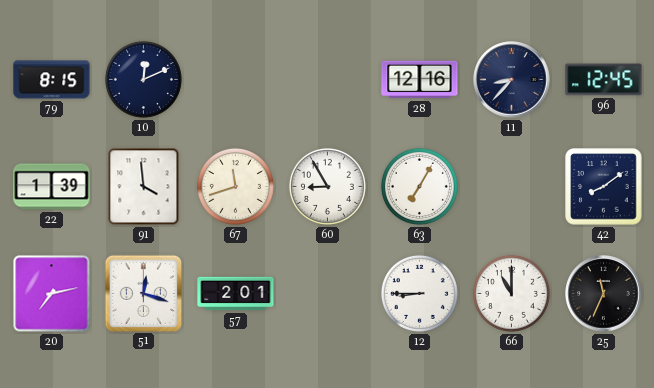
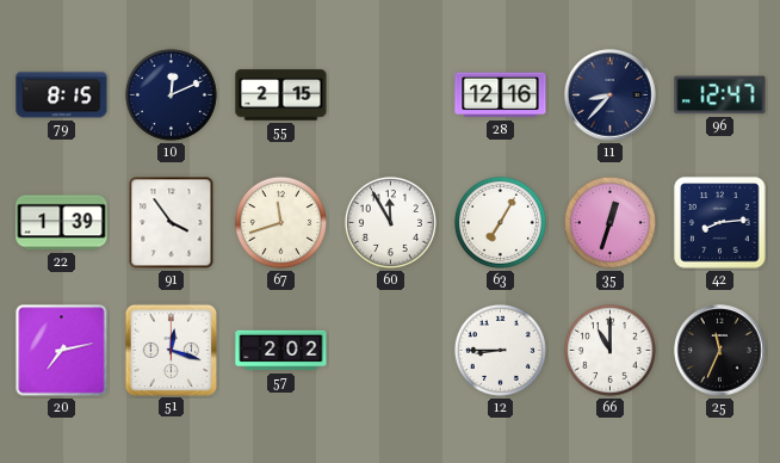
55: none -> 2:15
96: 12:45 -> 12:47
91: 3:59 -> 3:54
60: 8:55 -> 11:55
35: none -> 12:33
42: 8:09 -> 8:14
57: 2:01 -> 2:02
